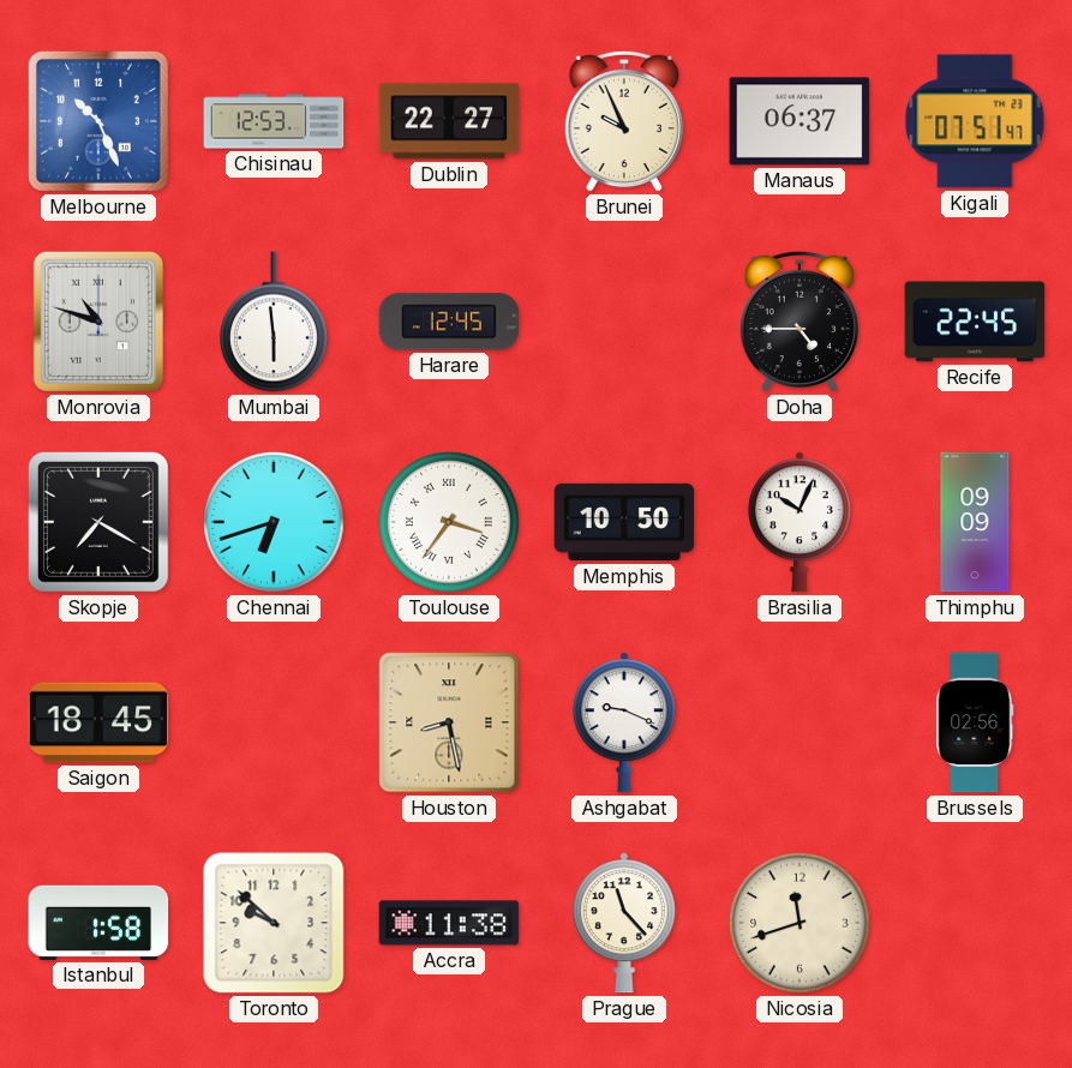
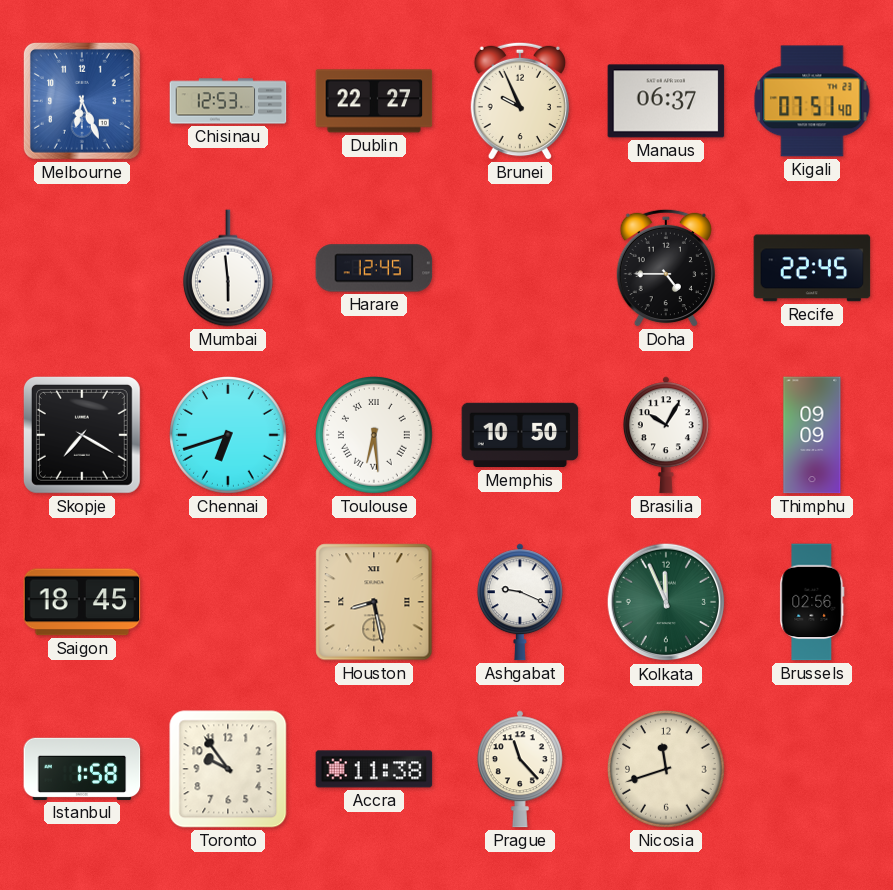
Melbourne: 10:26 -> 6:26
Kigali: 07:51:47 -> 07:51:40
Monrovia: 10:48 -> none
Toulouse: 3:36 -> 6:29
Brasilia: 10:04 -> 10:05
Kolkata: none -> 11:56
Toronto: 9:52 -> 9:54
